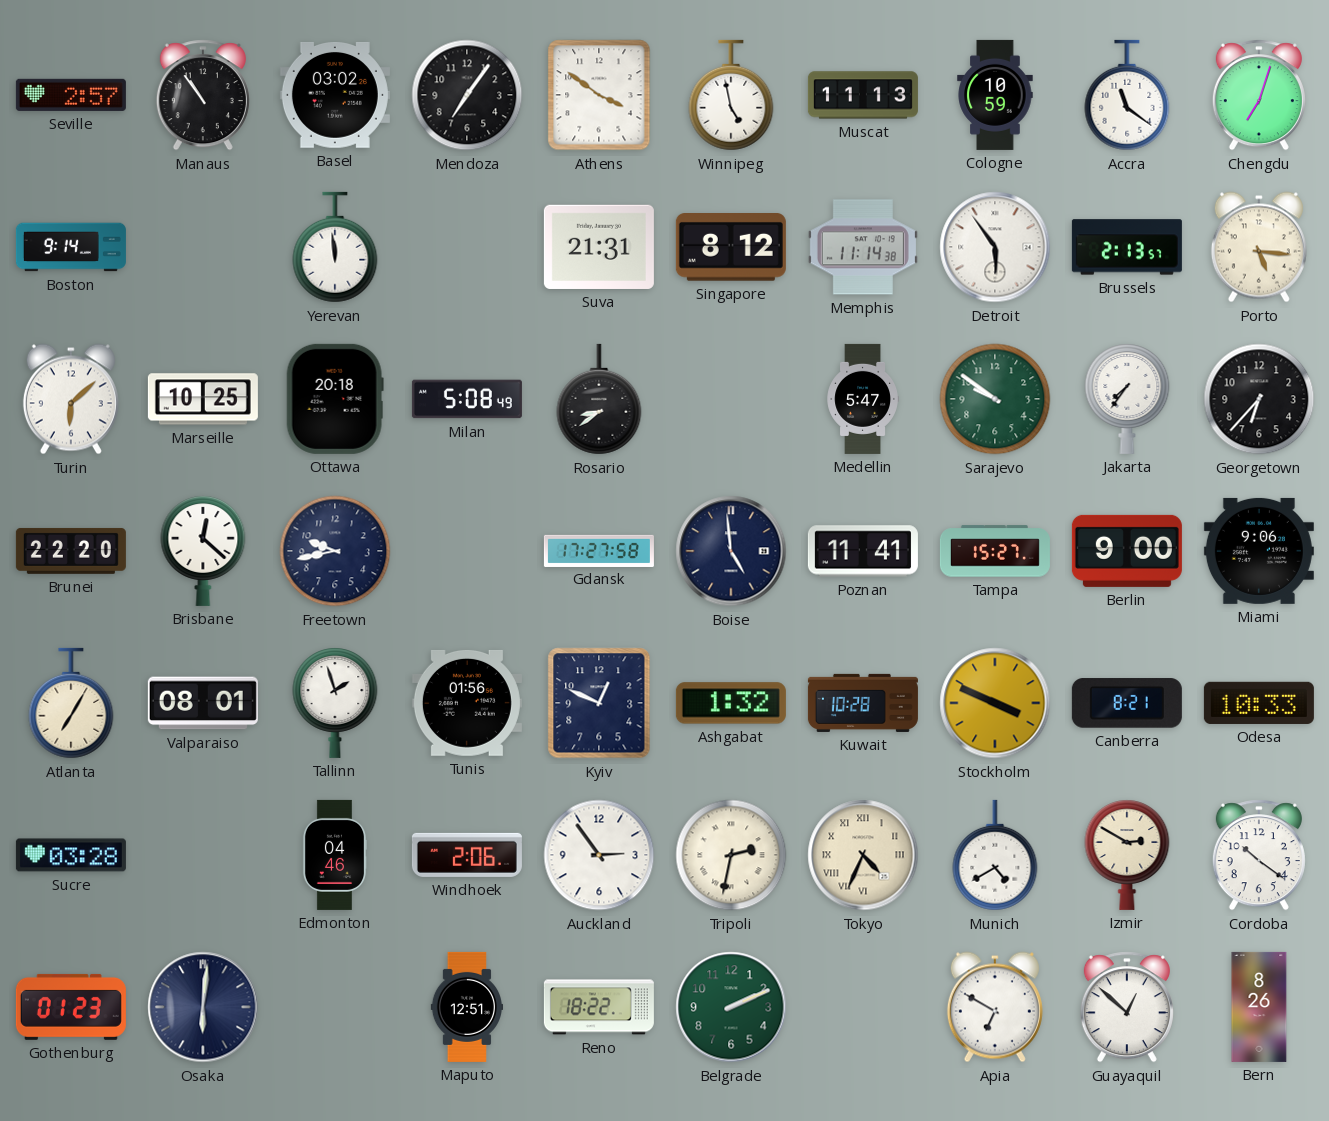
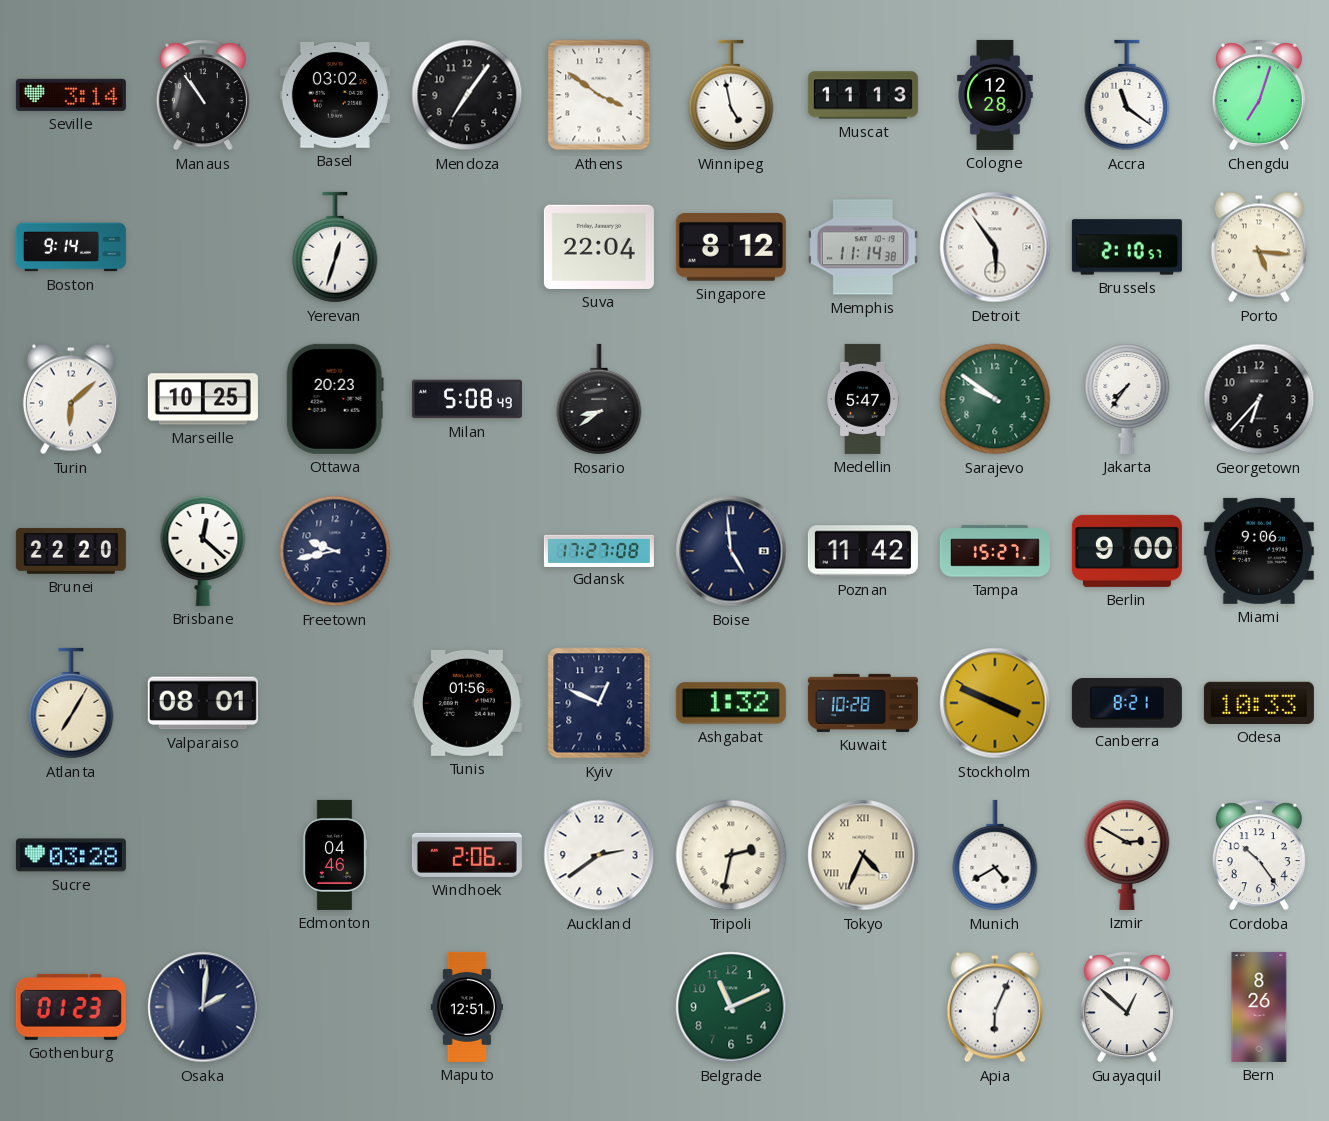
Seville: 2:57 -> 3:14
Cologne: 10:59 -> 12:28
Yerevan: 11:59 -> 12:33
Suva: 21:31 -> 22:04
Brussels: 2:13 -> 2:10
Ottawa: 20:18 -> 20:23
Gdansk: 17:27:58 -> 17:27:08
Poznan: 11:41 -> 11:42
Tallinn: 1:57 -> none
Auckland: 2:54 -> 2:39
Cordoba: 10:21 -> 10:24
Osaka: 6:01 -> 2:01
Reno: 18:22 -> none
Belgrade: 2:11 -> 11:11
Apia: 6:50 -> 6:04
